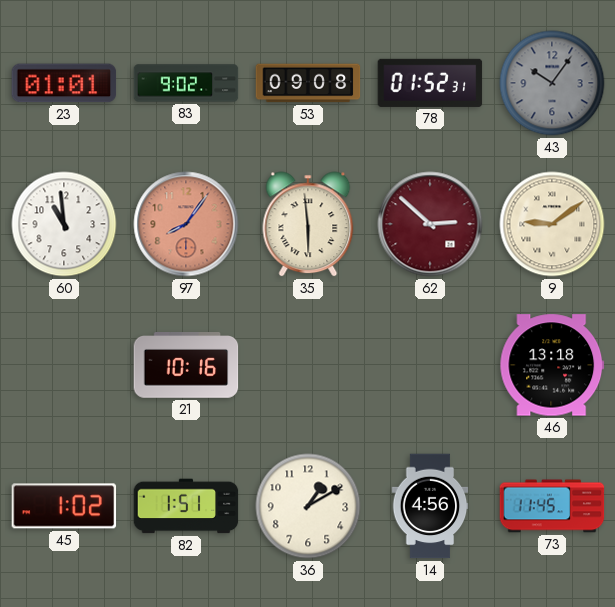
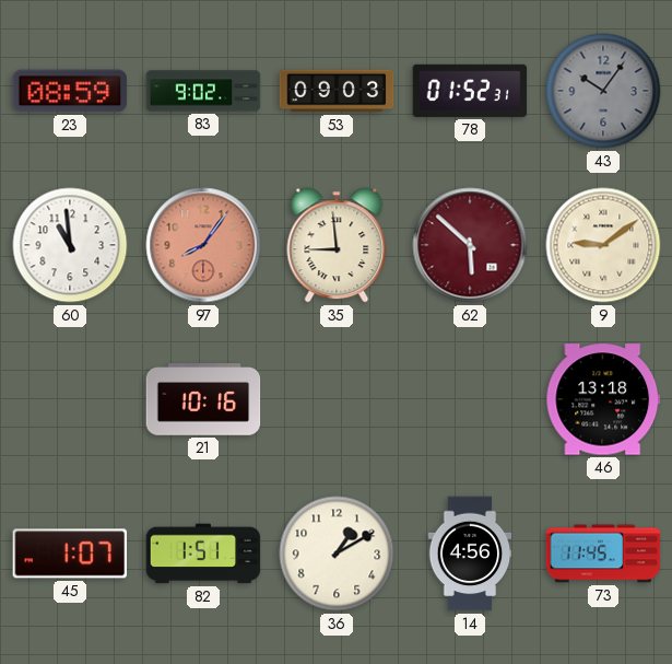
23: 01:01 -> 08:59
53: 09:08 -> 09:03
35: 5:59 -> 8:59
62: 2:52 -> 5:52
45: 1:02 -> 1:07
